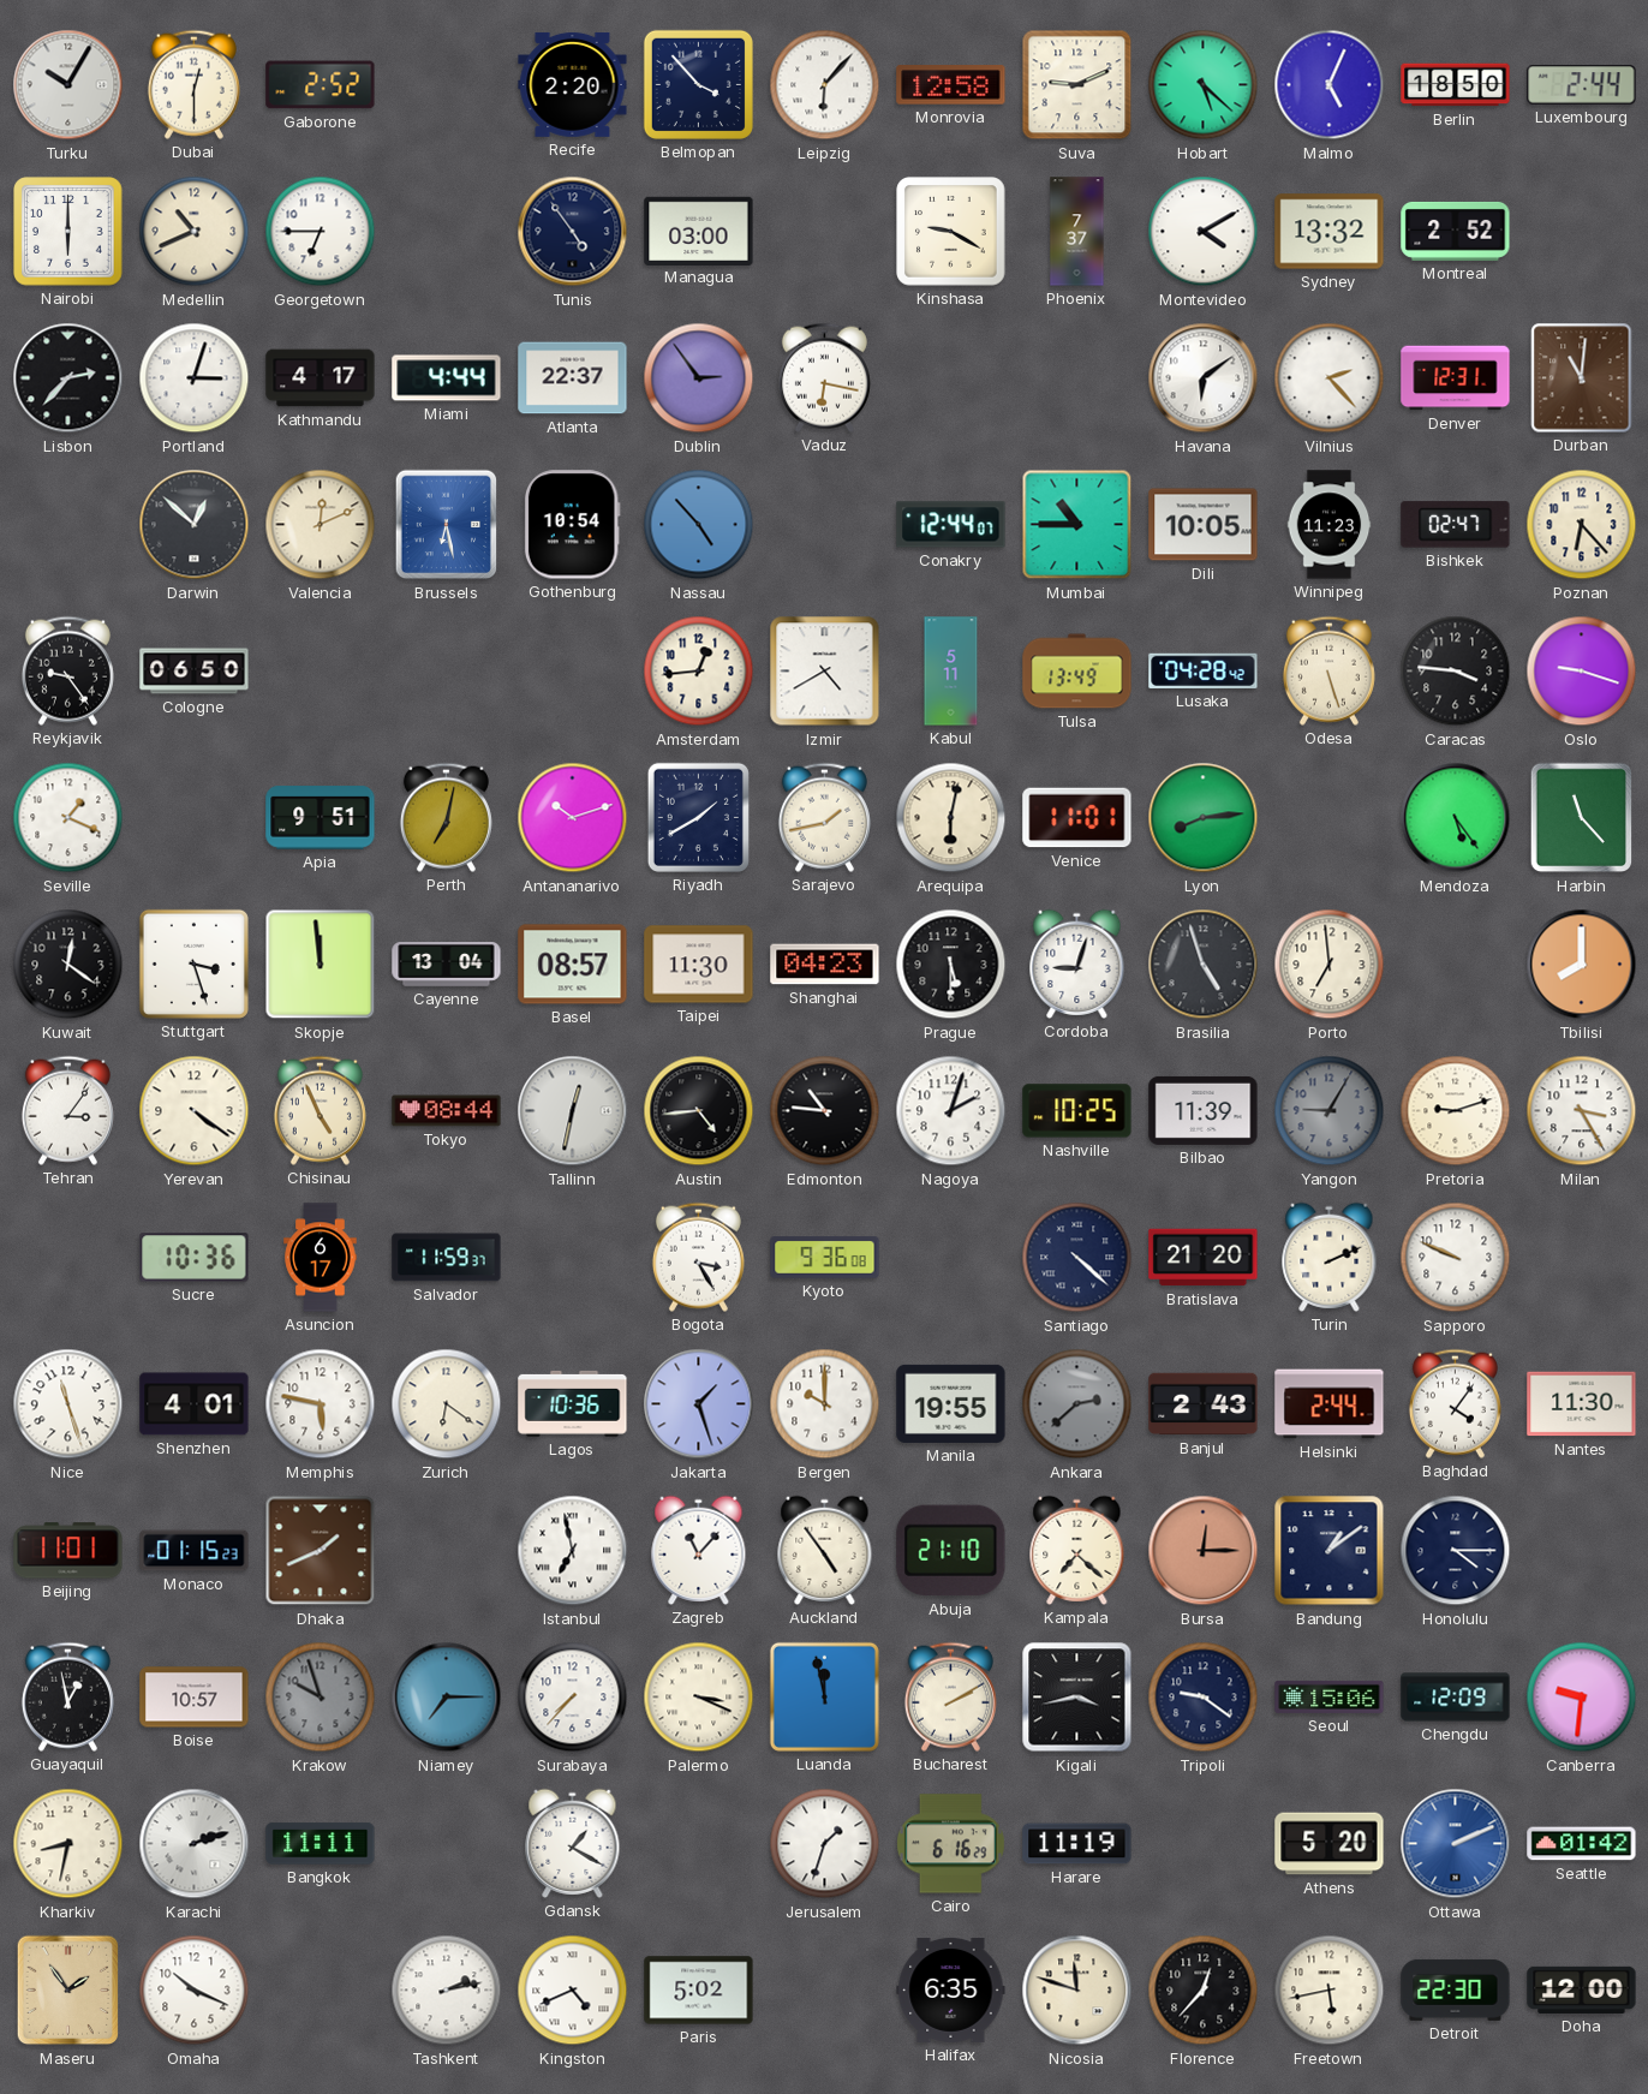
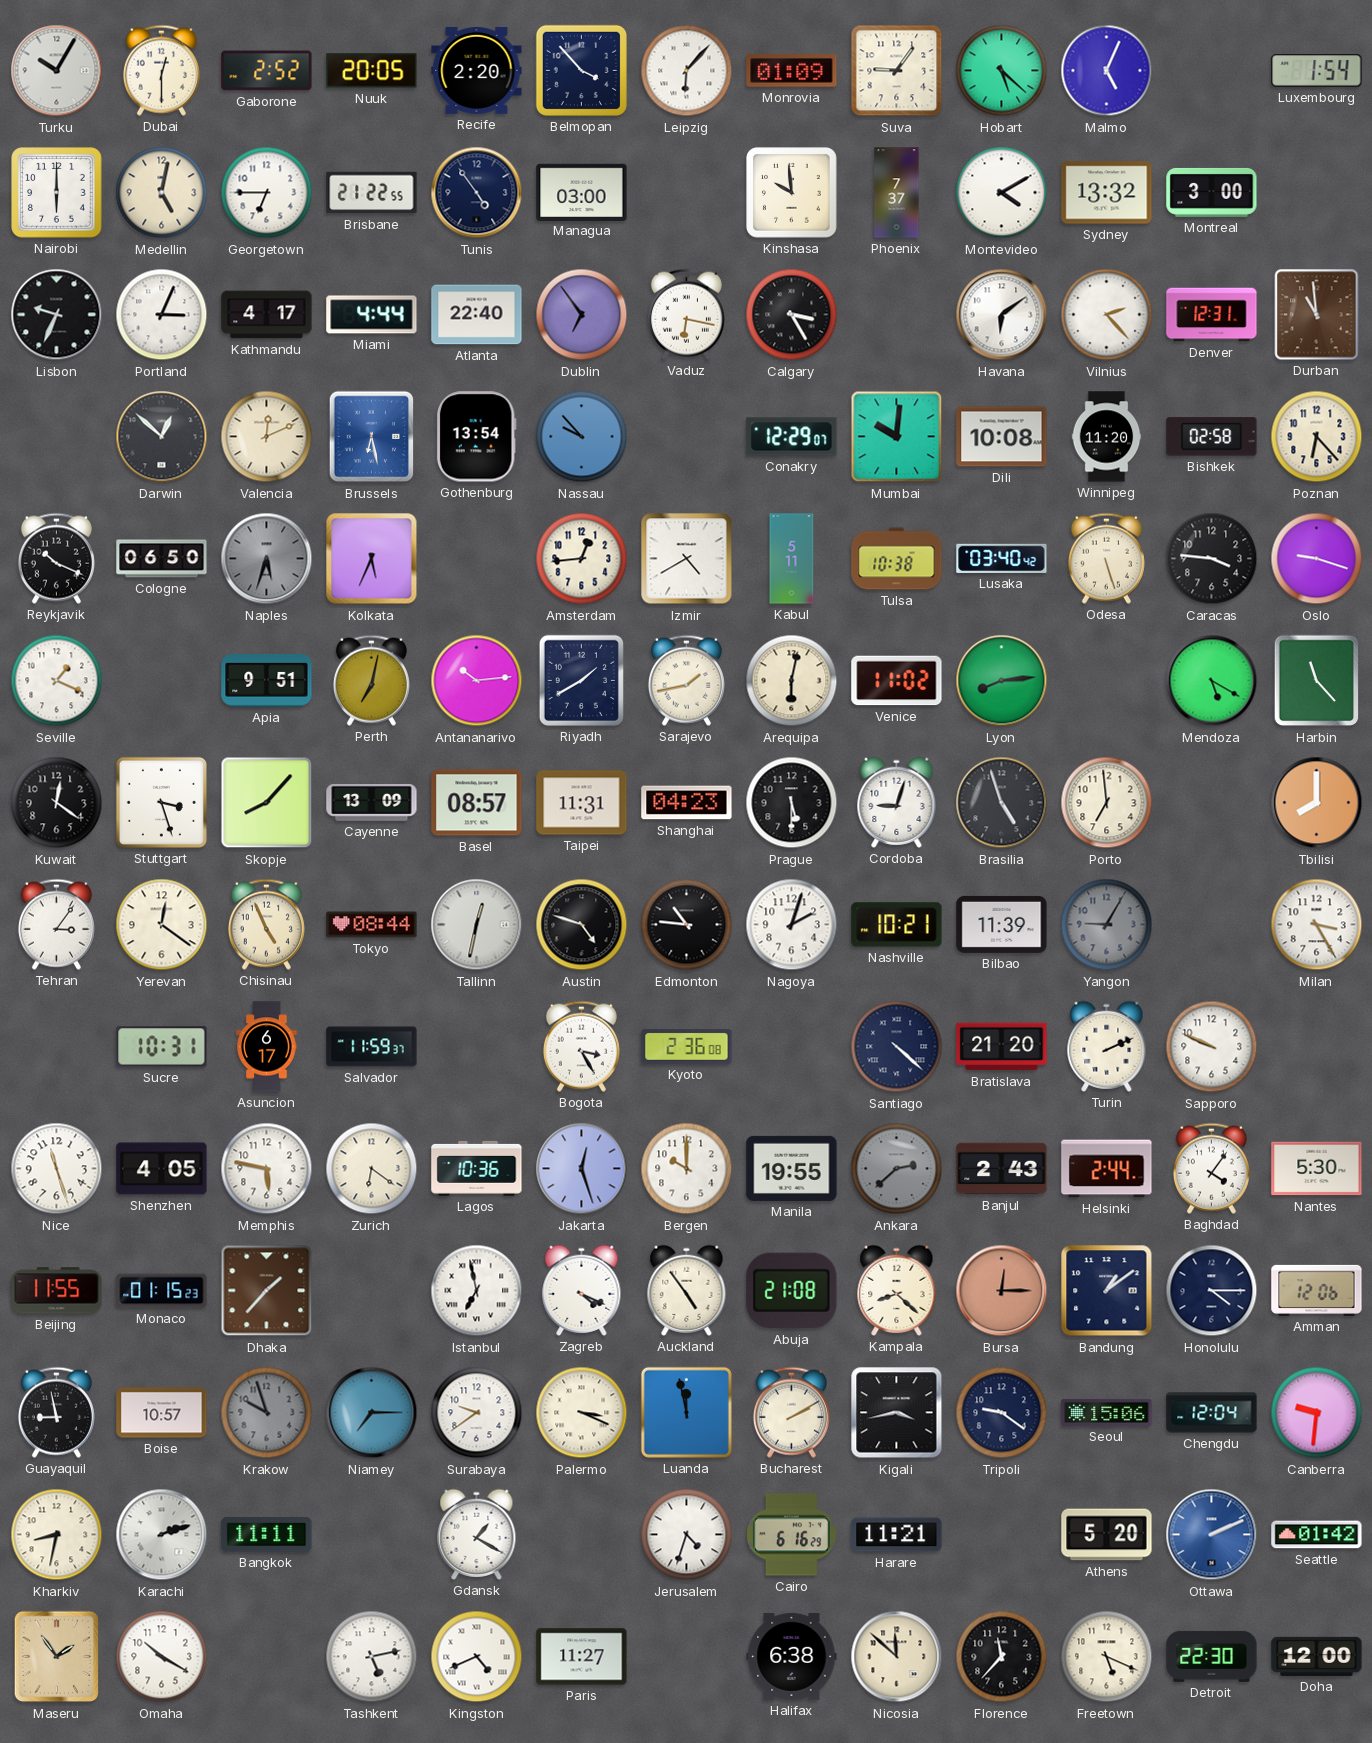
Nuuk: none -> 20:05
Monrovia: 12:58 -> 01:09
Suva: 9:11 -> 9:06
Berlin: 18:50 -> none
Luxembourg: 2:44 -> 1:54
Medellin: 10:41 -> 5:02
Brisbane: none -> 21:22
Kinshasa: 9:20 -> 9:59
Montreal: 2:52 -> 3:00
Lisbon: 2:37 -> 9:34
Portland: 3:03 -> 3:04
Atlanta: 22:37 -> 22:40
Dublin: 2:54 -> 6:54
Calgary: none -> 3:25
Durban: 11:01 -> 10:59
Gothenburg: 10:54 -> 13:54
Nassau: 4:53 -> 9:53
Conakry: 12:44 -> 12:29
Mumbai: 10:45 -> 10:01
Dili: 10:05 -> 10:08
Winnipeg: 11:23 -> 11:20
Bishkek: 02:47 -> 02:58
Reykjavik: 9:24 -> 10:19
Naples: none -> 5:33
Kolkata: none -> 5:34
Tulsa: 13:49 -> 10:38
Lusaka: 04:28 -> 03:40
Antananarivo: 10:12 -> 10:14
Venice: 11:01 -> 11:02
Mendoza: 5:24 -> 5:20
Skopje: 11:59 -> 8:07
Cayenne: 13:04 -> 13:09
Taipei: 11:30 -> 11:31
Yerevan: 4:21 -> 12:21
Austin: 4:44 -> 4:48
Nashville: 10:25 -> 10:21
Pretoria: 9:12 -> none
Sucre: 10:36 -> 10:31
Kyoto: 9:36 -> 2:36
Shenzhen: 4:01 -> 4:05
Jakarta: 1:27 -> 12:27
Nantes: 11:30 -> 5:30
Beijing: 11:01 -> 11:55
Dhaka: 1:41 -> 1:37
Zagreb: 11:07 -> 4:19
Abuja: 21:10 -> 21:08
Kampala: 7:22 -> 8:22
Amman: none -> 12:06
Guayaquil: 12:58 -> 8:58
Surabaya: 7:37 -> 9:39
Chengdu: 12:09 -> 12:04
Jerusalem: 1:33 -> 4:33
Harare: 11:19 -> 11:21
Omaha: 10:19 -> 10:20
Tashkent: 2:13 -> 5:13
Paris: 5:02 -> 11:27
Halifax: 6:35 -> 6:38
Nicosia: 11:48 -> 11:52
Florence: 12:37 -> 11:37
Freetown: 5:43 -> 5:19
